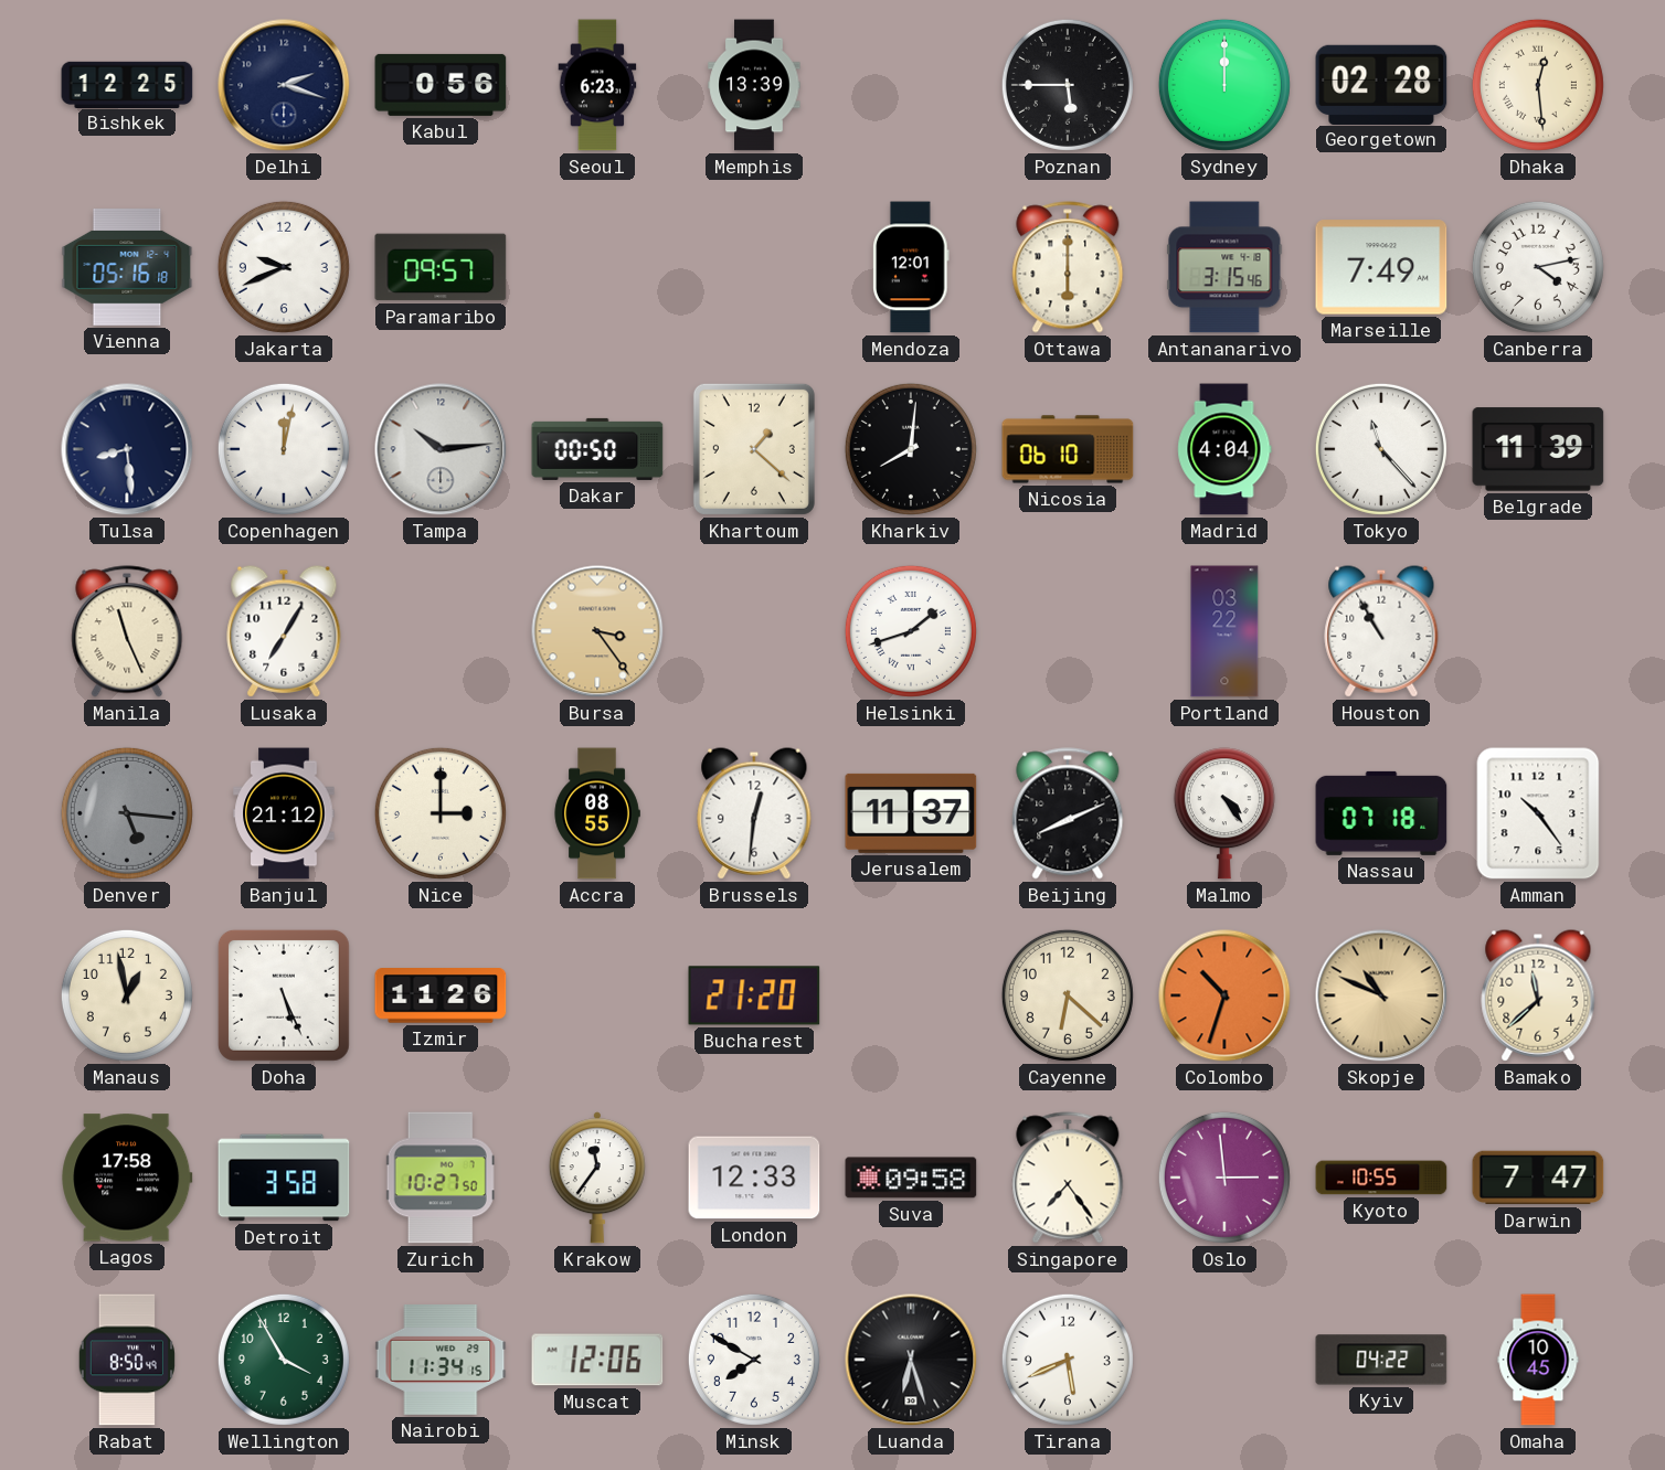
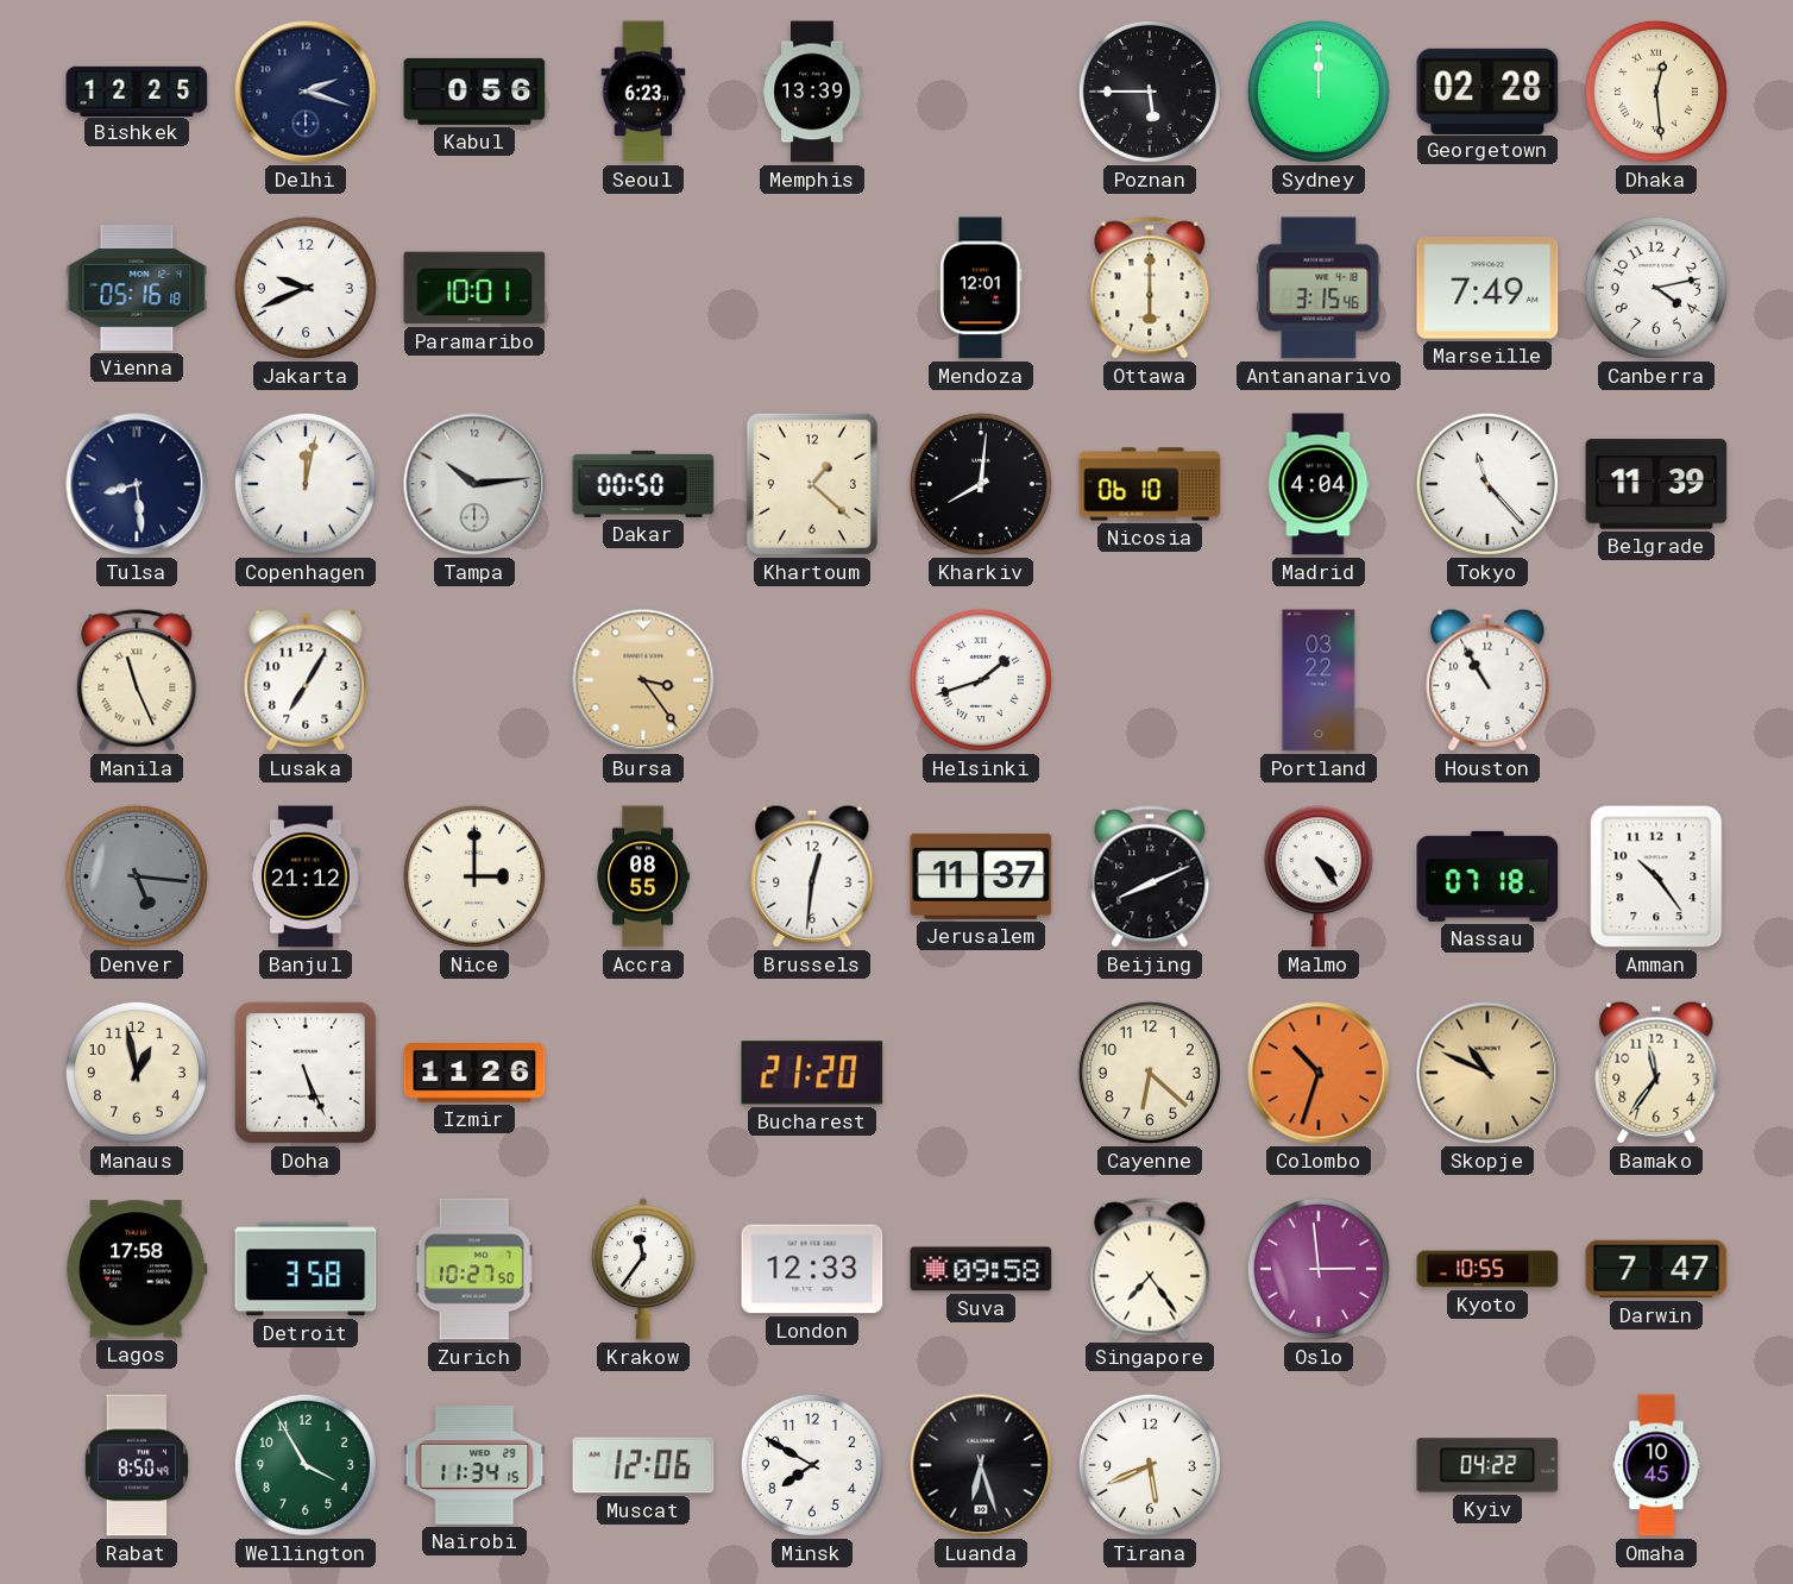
Paramaribo: 09:57 -> 10:01
Bamako: 11:38 -> 11:36
